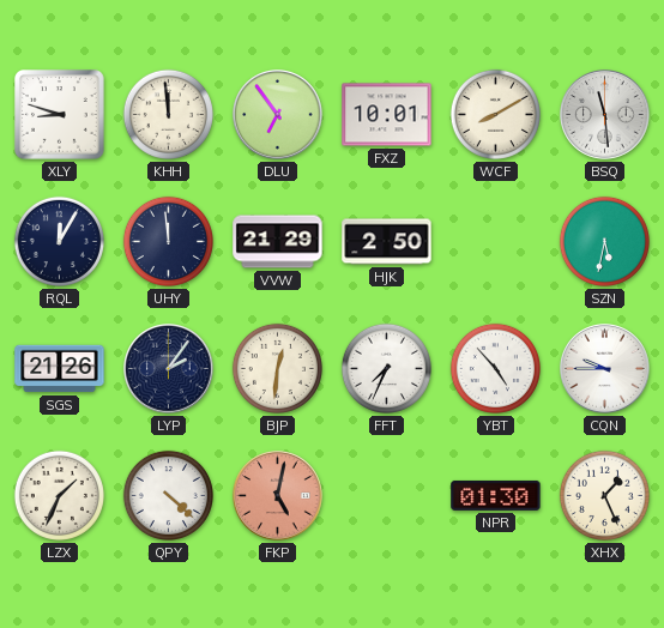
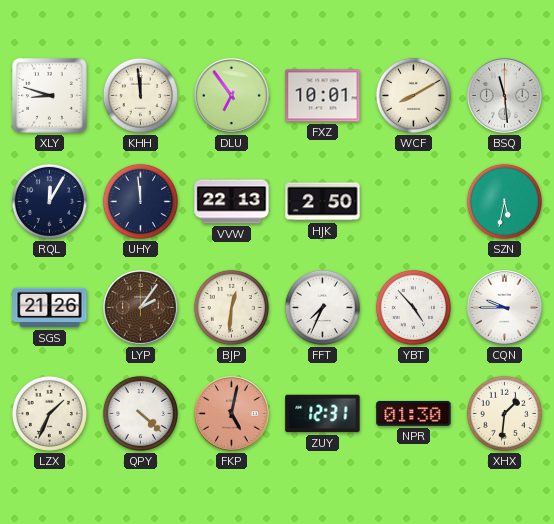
VVW: 21:29 -> 22:13
LYP dial: navy -> brown
ZUY: none -> 12:31
XHX: 1:26 -> 1:31
